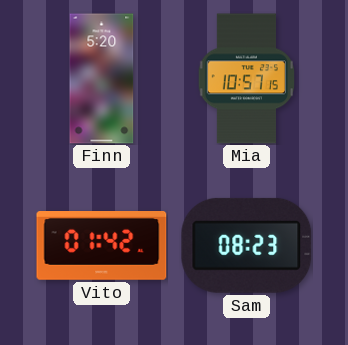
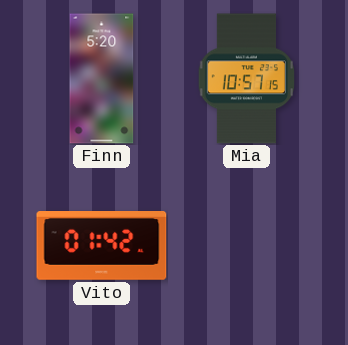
Sam: 08:23 -> none
